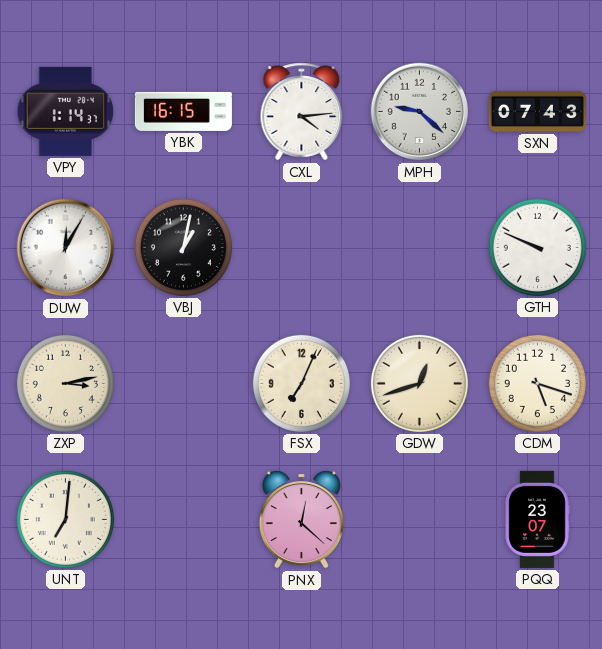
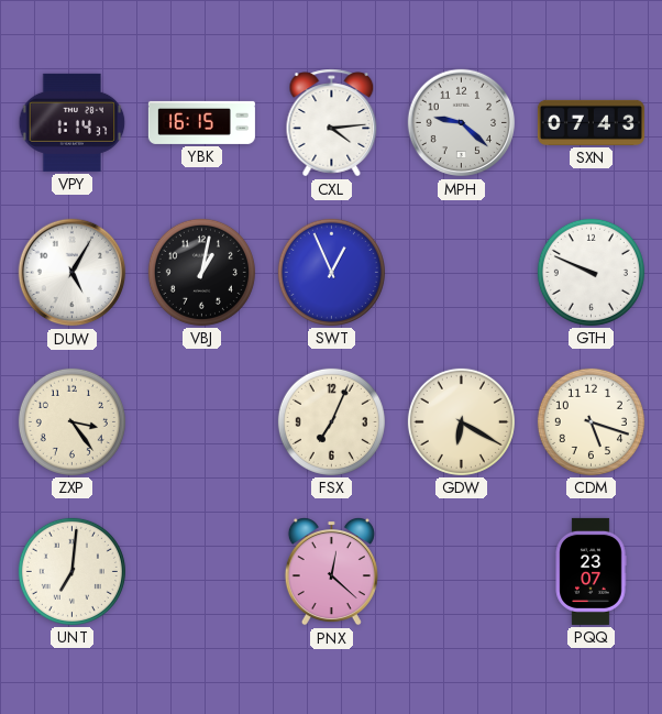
DUW: 12:05 -> 5:05
SWT: none -> 12:56
ZXP: 3:13 -> 3:24
GDW: 12:42 -> 6:20
